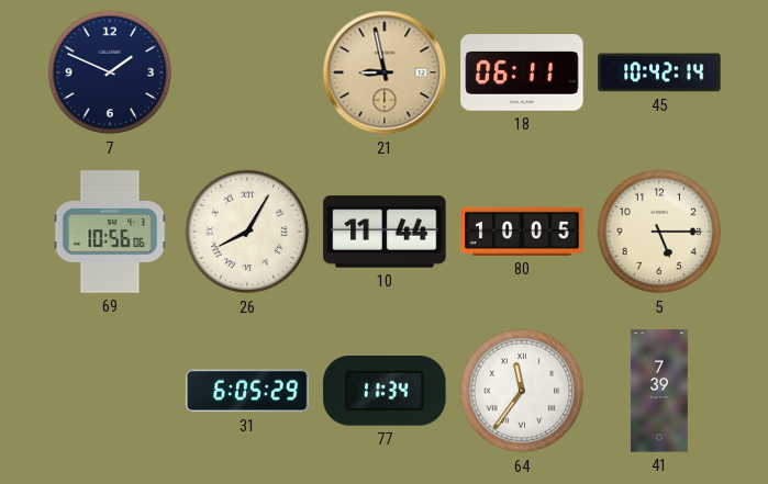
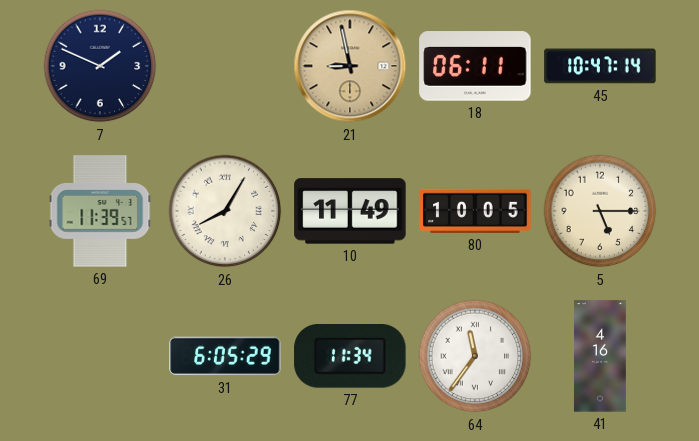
45: 10:42 -> 10:47
69: 10:56 -> 11:39
10: 11:44 -> 11:49
41: 7:39 -> 4:16
